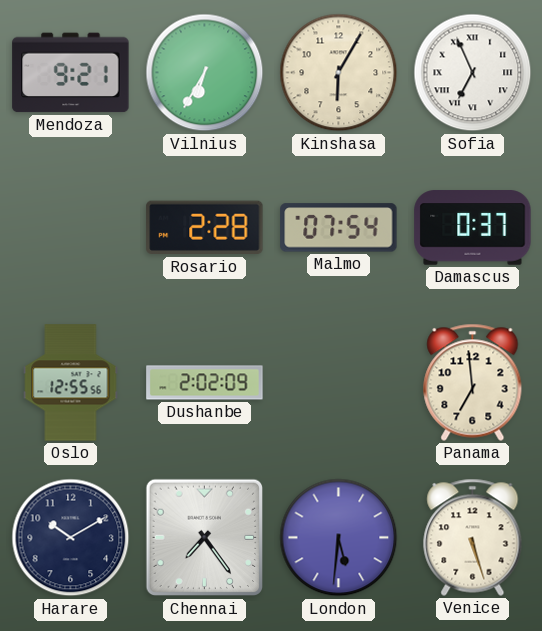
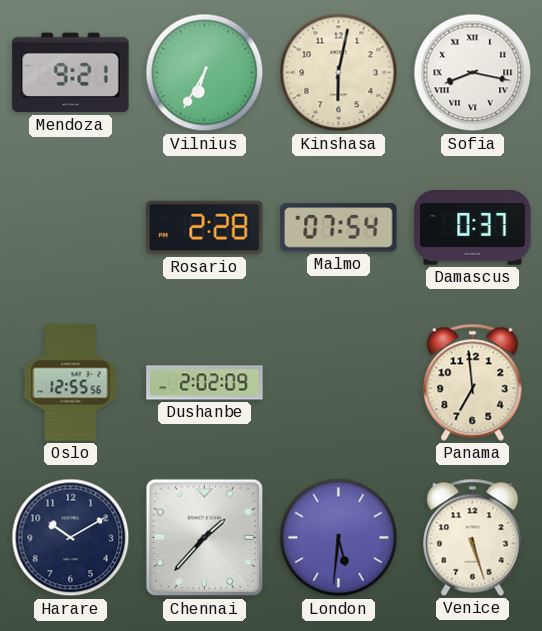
Kinshasa: 6:05 -> 6:02
Sofia: 6:56 -> 8:17
Chennai: 7:24 -> 1:37
